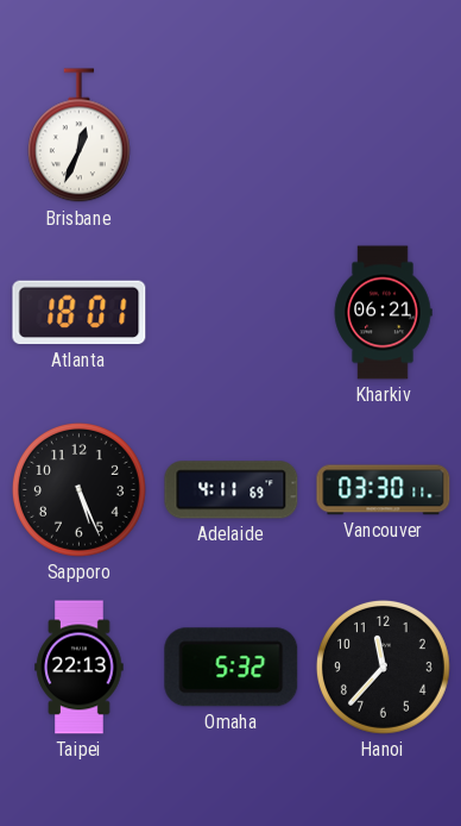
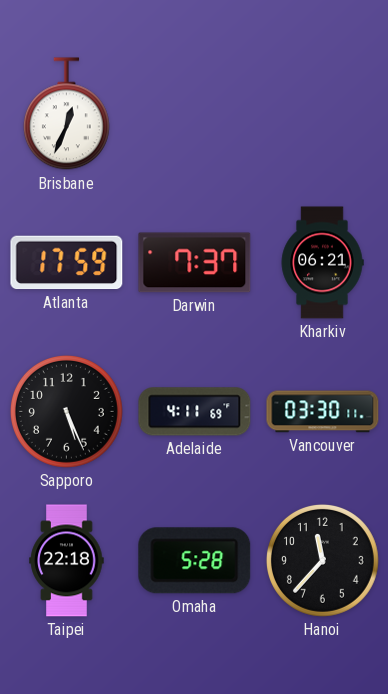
Atlanta: 18:01 -> 17:59
Darwin: none -> 7:37
Taipei: 22:13 -> 22:18
Omaha: 5:32 -> 5:28
